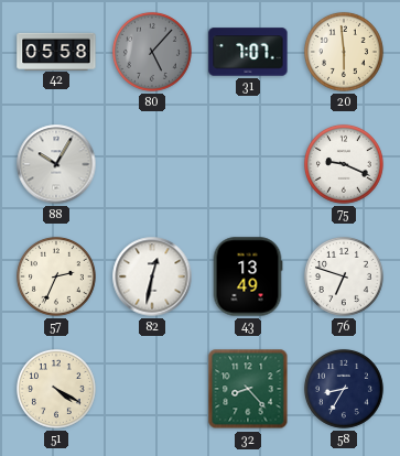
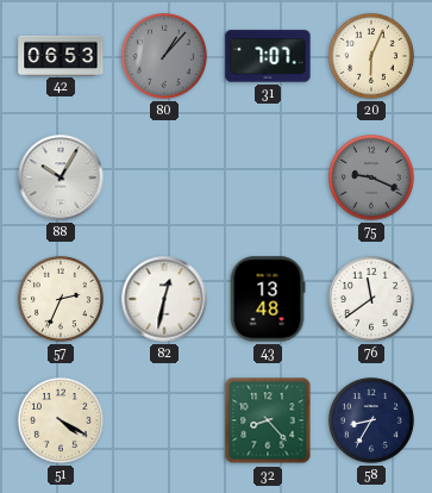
42: 05:58 -> 06:53
80: 5:07 -> 1:07
20: 5:59 -> 6:04
75 dial: white -> grey
43: 13:49 -> 13:48
76: 6:48 -> 11:39
